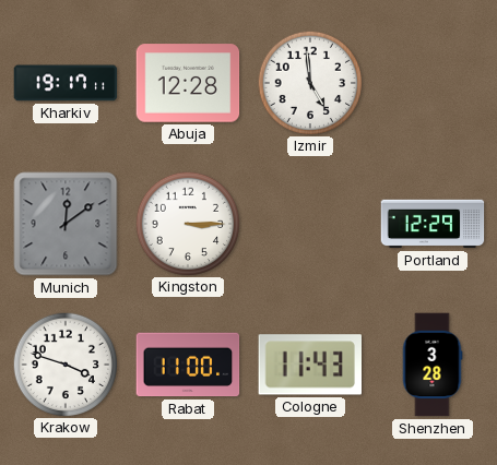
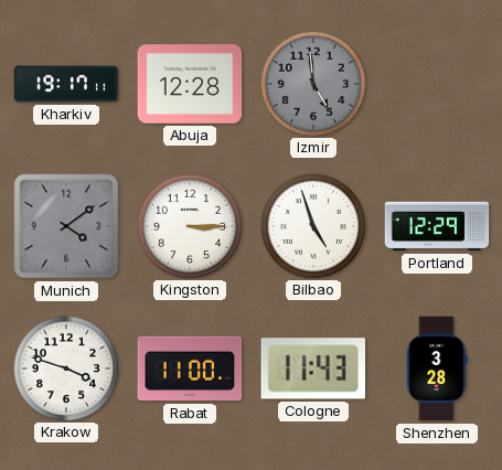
Izmir dial: white -> grey
Munich: 12:09 -> 4:09
Bilbao: none -> 4:57
